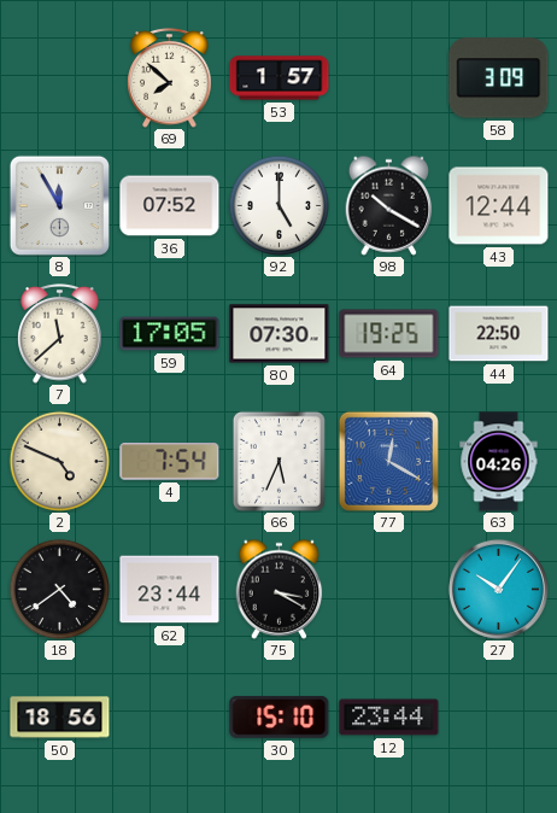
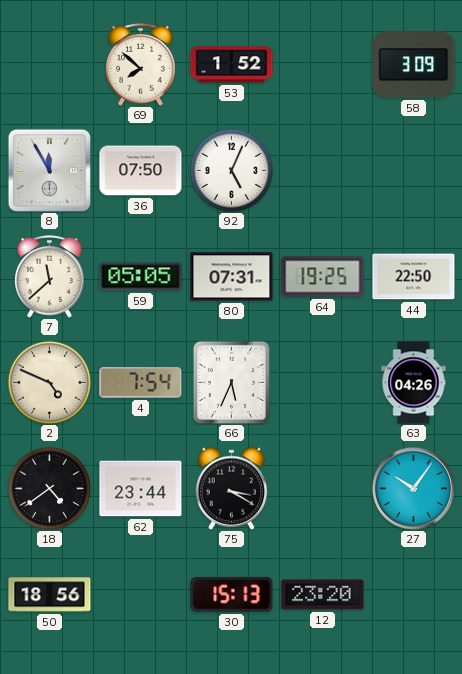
53: 1:57 -> 1:52
36: 07:52 -> 07:50
92: 5:00 -> 5:04
98: 10:20 -> none
43: 12:44 -> none
59: 17:05 -> 05:05
80: 07:30 -> 07:31
77: 12:20 -> none
30: 15:10 -> 15:13
12: 23:44 -> 23:20
